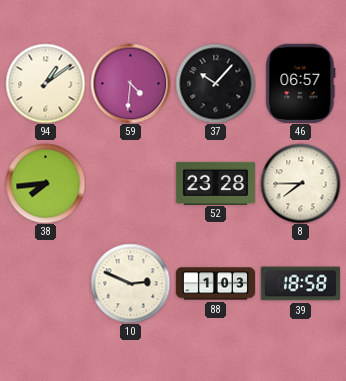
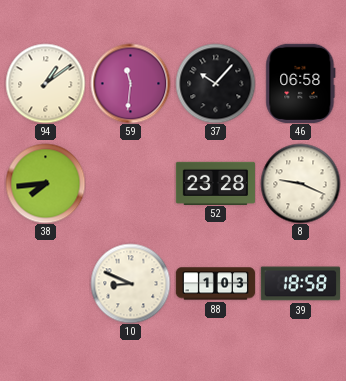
59: 4:31 -> 11:31
46: 06:57 -> 06:58
8: 7:45 -> 9:19
10: 2:49 -> 8:49
